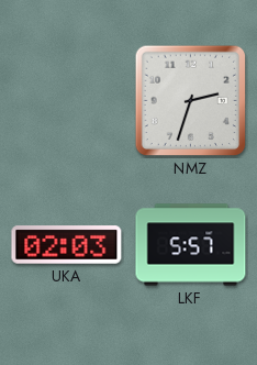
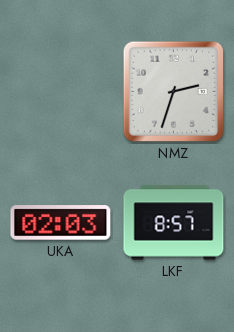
LKF: 5:57 -> 8:57
